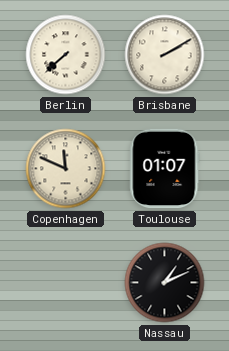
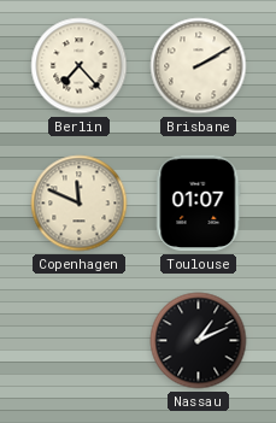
Berlin: 7:38 -> 7:23
